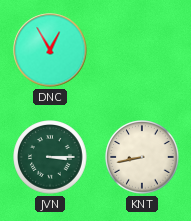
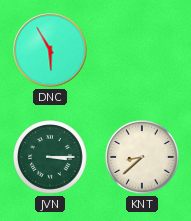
DNC: 12:55 -> 5:55
KNT: 8:43 -> 8:38
